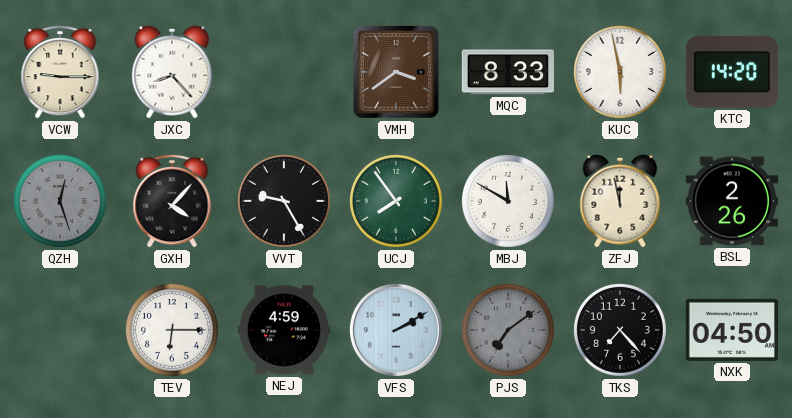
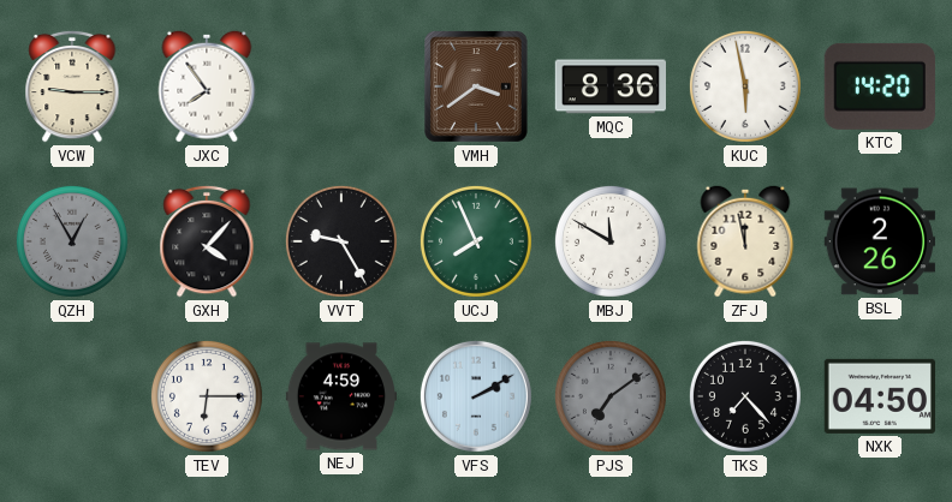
JXC: 8:23 -> 7:54
MQC: 8:33 -> 8:36
QZH: 12:27 -> 12:55
UCJ: 7:54 -> 7:56
